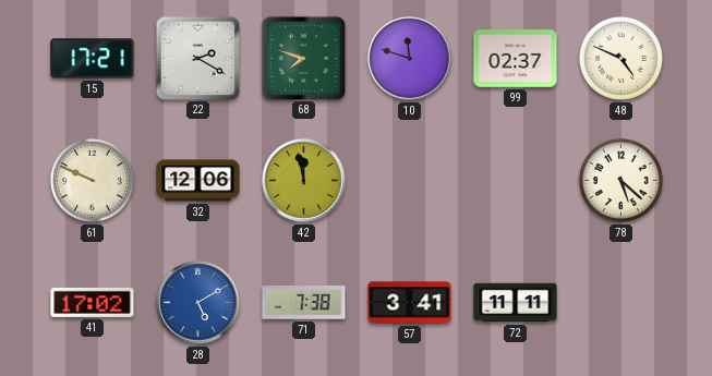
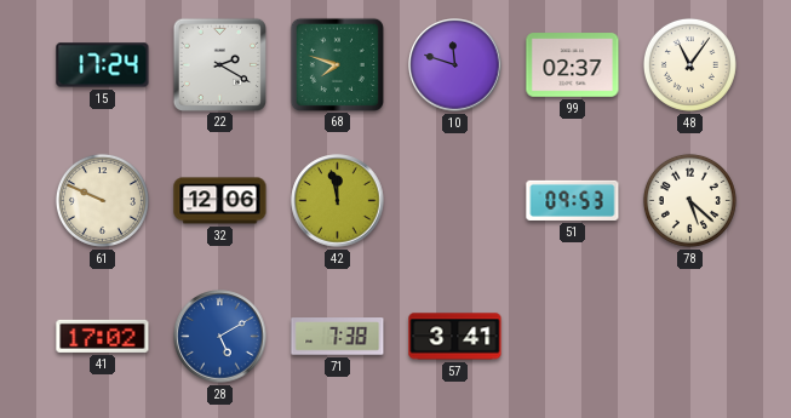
15: 17:21 -> 17:24
48: 4:49 -> 11:06
51: none -> 09:53
72: 11:11 -> none
